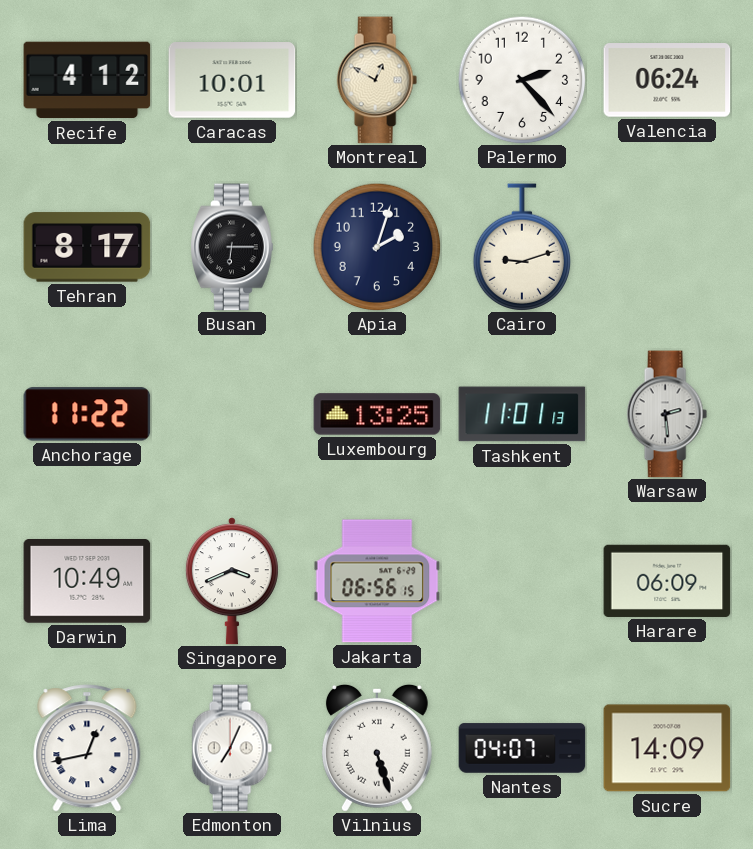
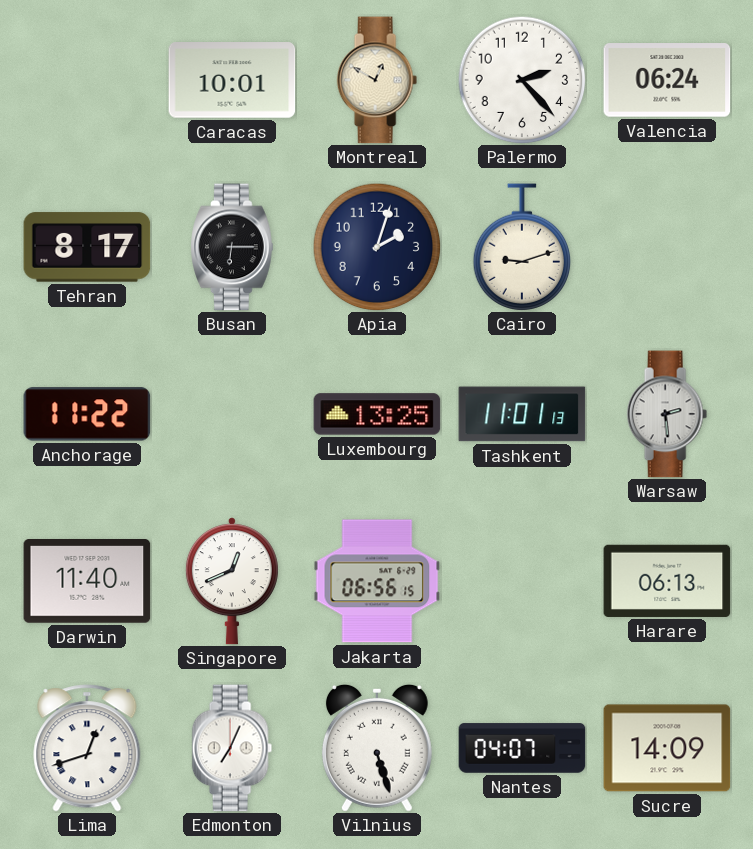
Recife: 4:12 -> none
Darwin: 10:49 -> 11:40
Singapore: 3:41 -> 12:41
Harare: 06:09 -> 06:13
Lima: 12:43 -> 12:42
